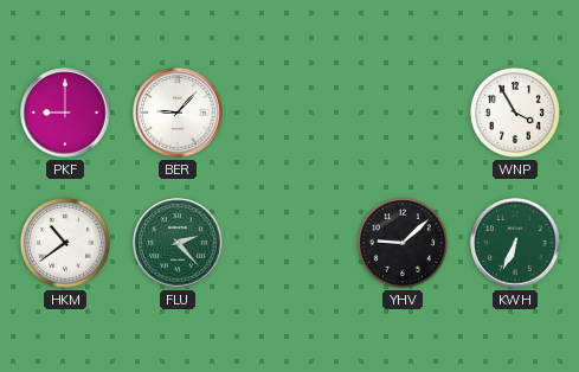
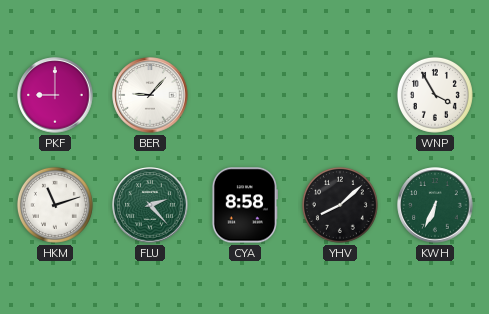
HKM: 10:39 -> 11:12
CYA: none -> 8:58
YHV: 9:08 -> 8:08
